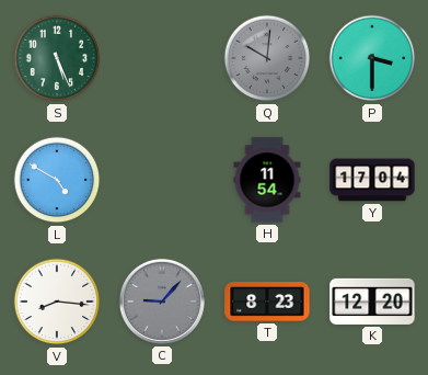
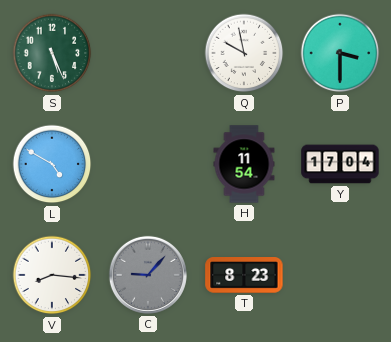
Q: 10:01 -> 9:58
Q dial: grey -> white
K: 12:20 -> none
